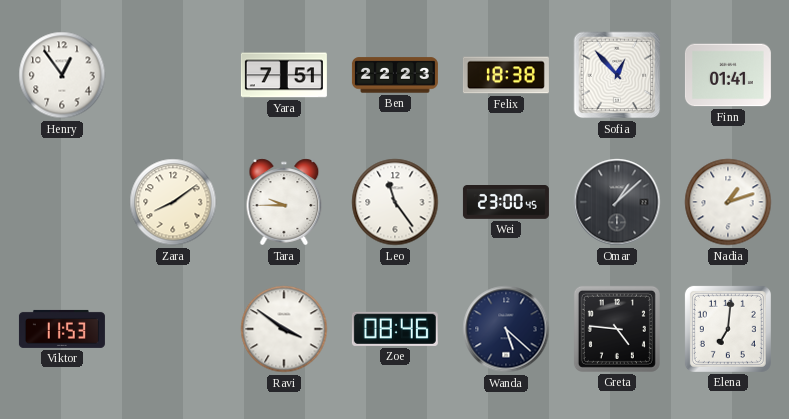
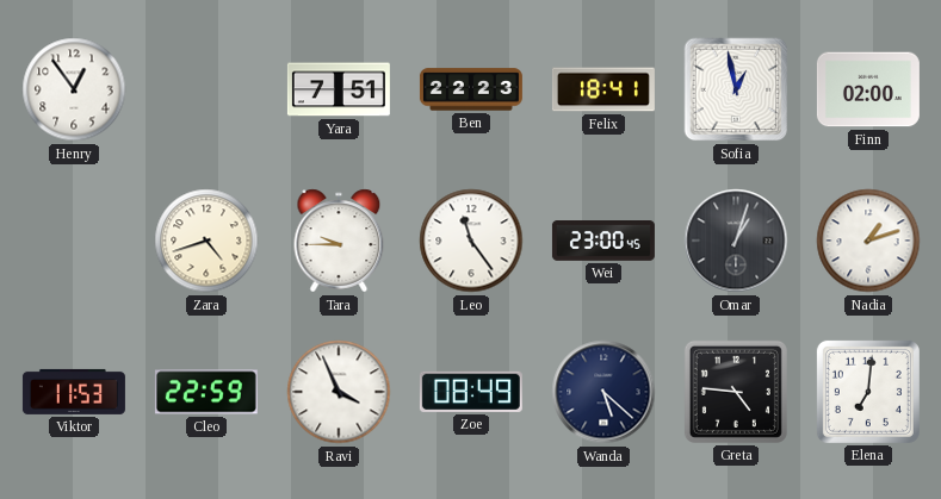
Felix: 18:38 -> 18:41
Sofia: 12:53 -> 12:58
Finn: 01:41 -> 02:00
Zara: 8:09 -> 4:42
Omar: 1:08 -> 1:03
Cleo: none -> 22:59
Ravi: 3:51 -> 3:56
Zoe: 08:46 -> 08:49
